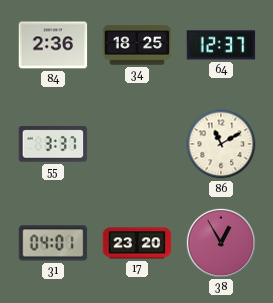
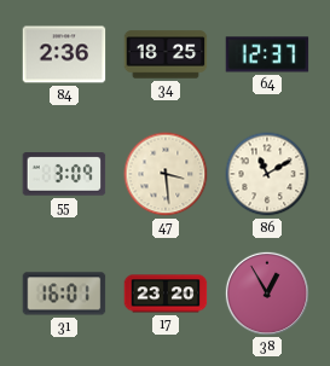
55: 3:37 -> 3:09
47: none -> 3:29
31: 04:01 -> 16:01
